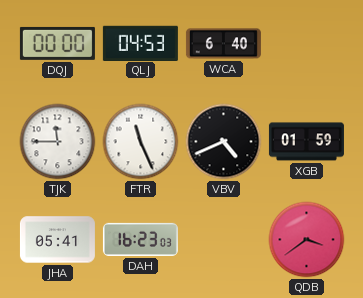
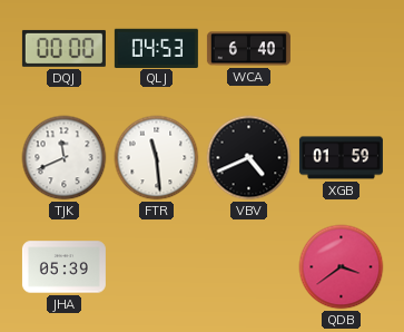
TJK: 11:45 -> 11:41
FTR: 11:26 -> 11:29
JHA: 05:41 -> 05:39
DAH: 16:23 -> none
